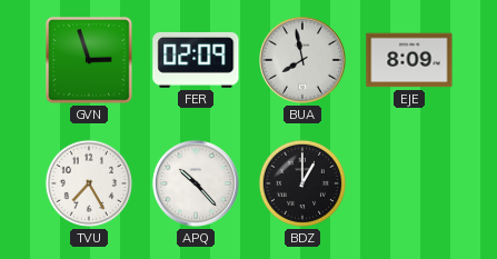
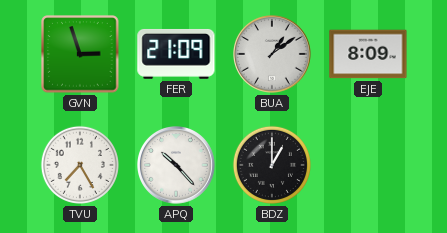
FER: 02:09 -> 21:09
BUA: 7:58 -> 1:09
